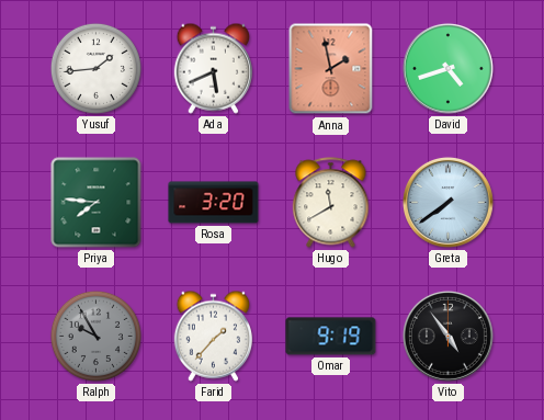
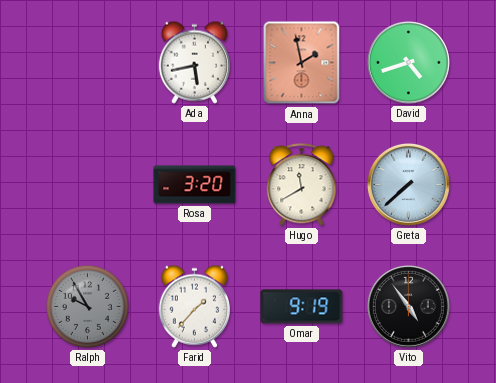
Yusuf: 1:44 -> none
Ada: 5:41 -> 5:43
Priya: 7:46 -> none
Greta: 7:39 -> 7:38
